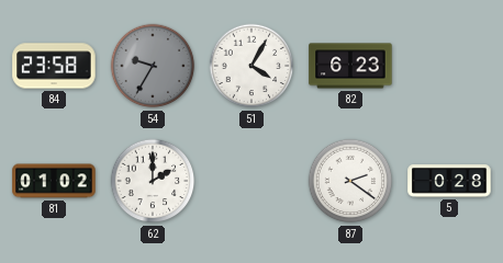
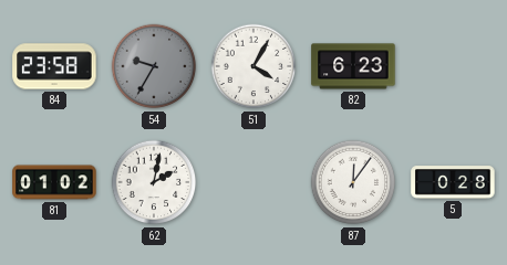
62: 2:00 -> 2:02
87: 2:21 -> 12:06
